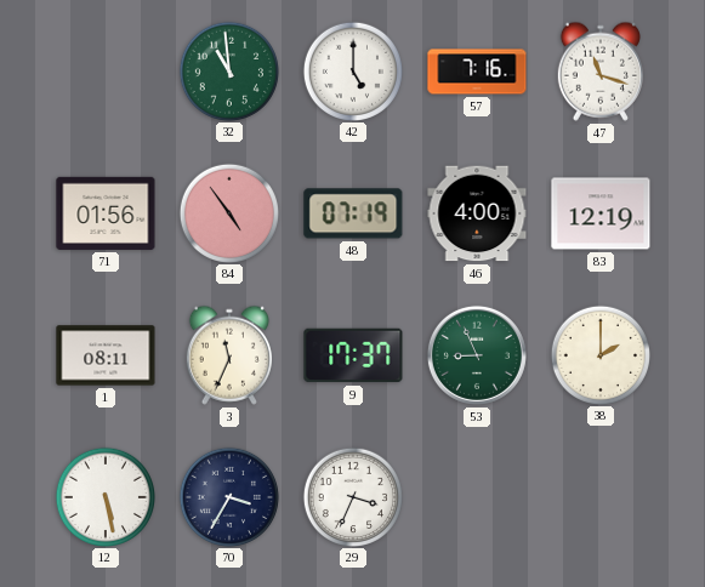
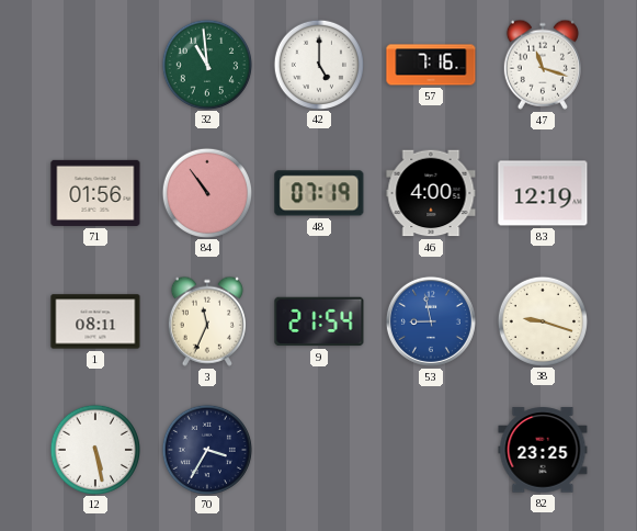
84: 4:54 -> 10:54
9: 17:37 -> 21:54
53: 8:56 -> 8:58
53 dial: green -> blue
38: 2:00 -> 9:18
29: 3:34 -> none
82: none -> 23:25
